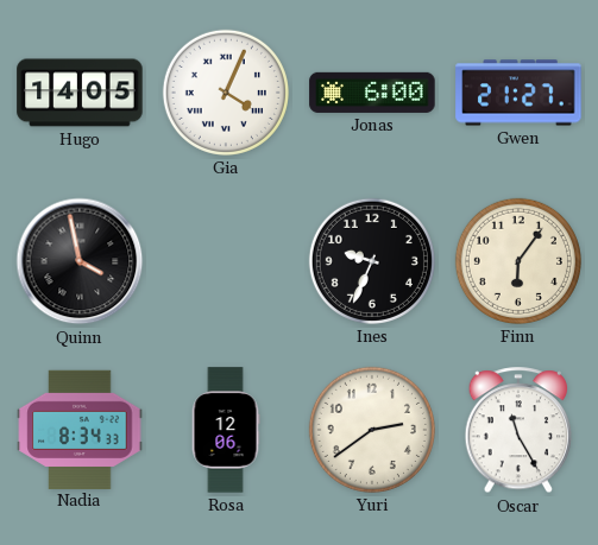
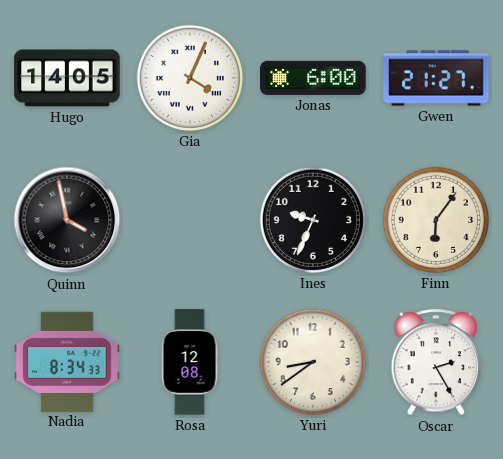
Rosa: 12:06 -> 12:08
Yuri: 2:39 -> 8:39
Oscar: 11:25 -> 2:25
